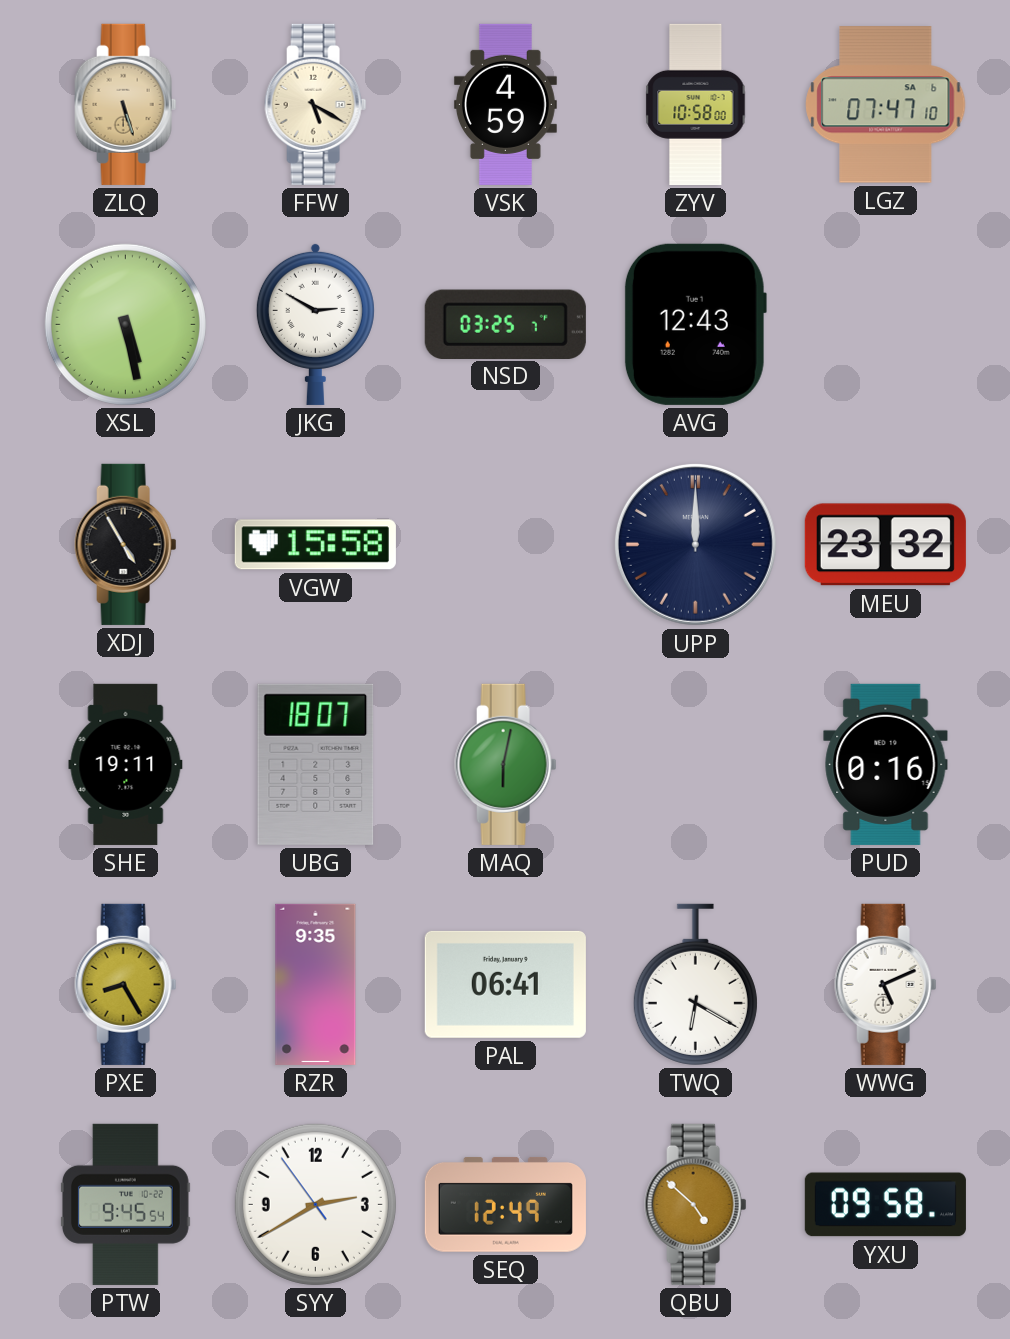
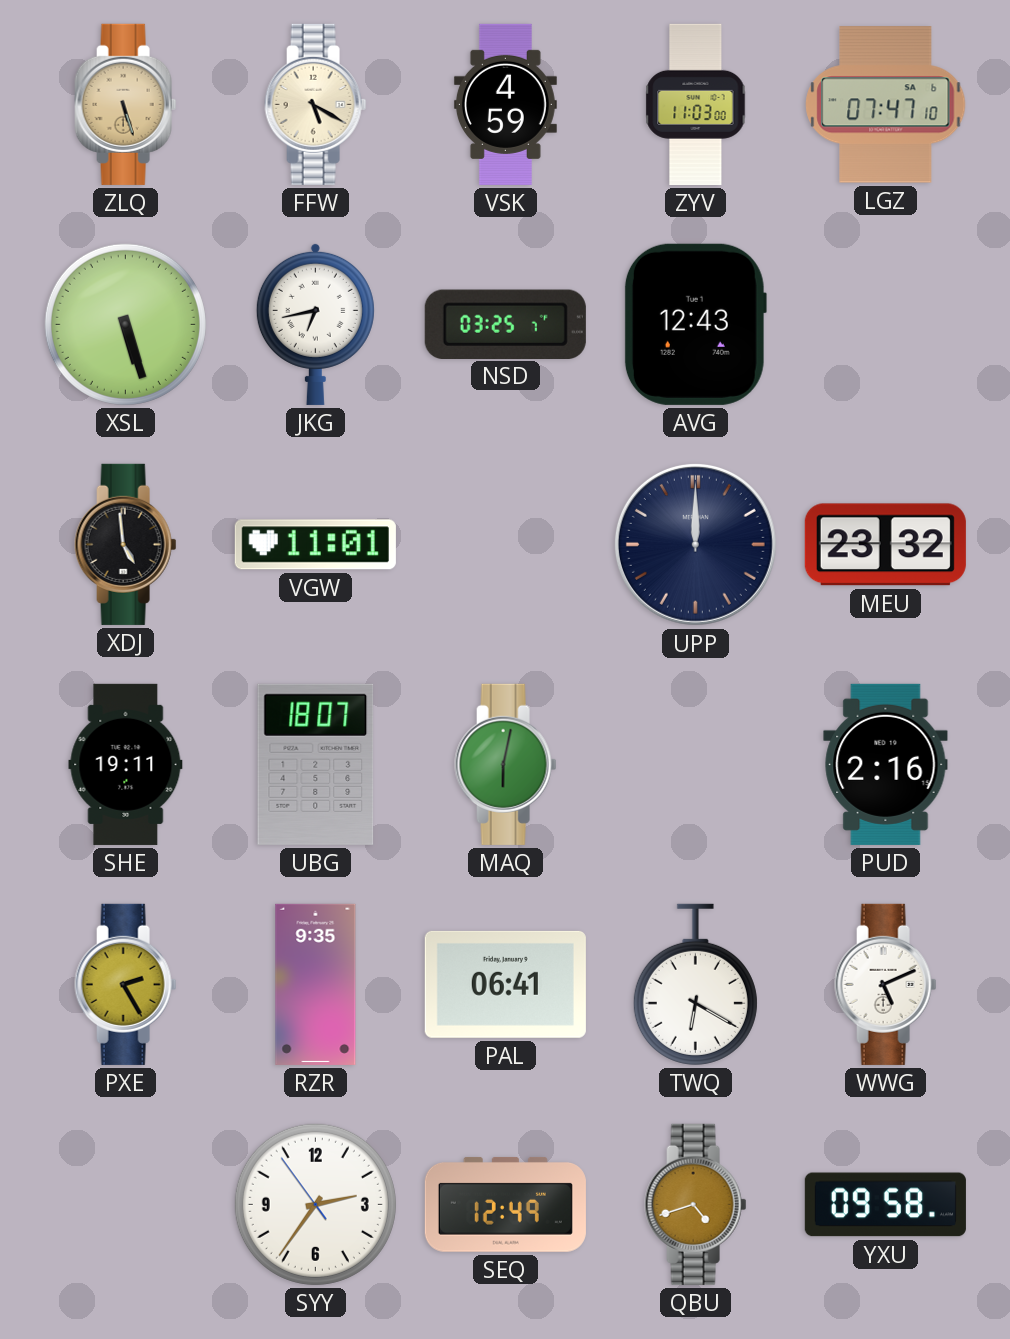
ZYV: 10:58 -> 11:03
XSL: 5:28 -> 5:27
JKG: 2:50 -> 6:43
XDJ: 4:55 -> 4:59
VGW: 15:58 -> 11:01
PUD: 0:16 -> 2:16
PXE: 8:25 -> 2:25
PTW: 9:45 -> none
SYY: 2:39 -> 2:35
QBU: 4:52 -> 4:42
